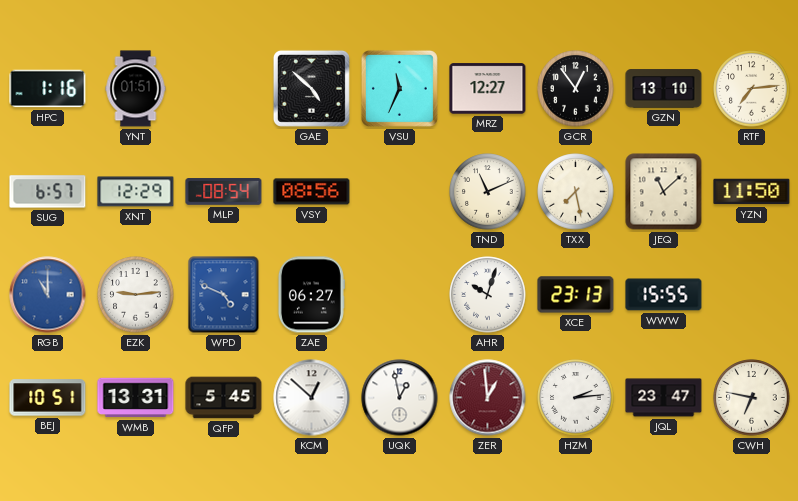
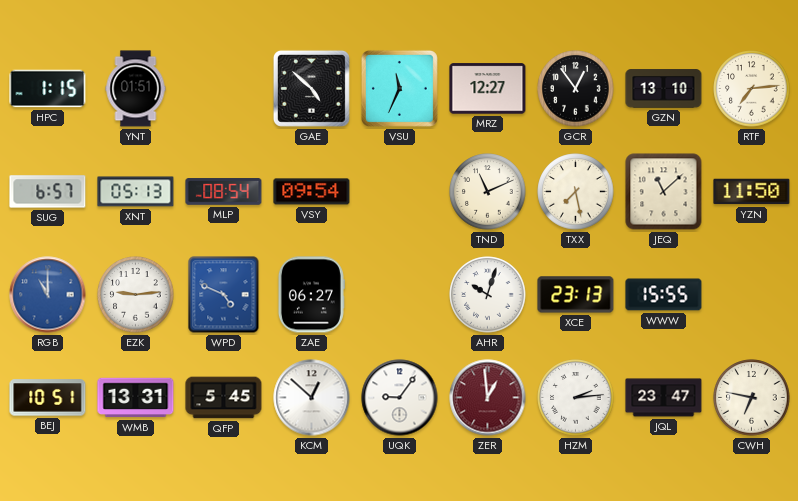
HPC: 1:16 -> 1:15
XNT: 12:29 -> 05:13
VSY: 08:56 -> 09:54
UQK: 12:58 -> 9:06
